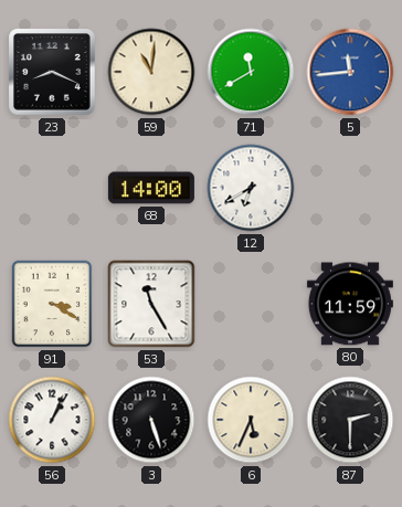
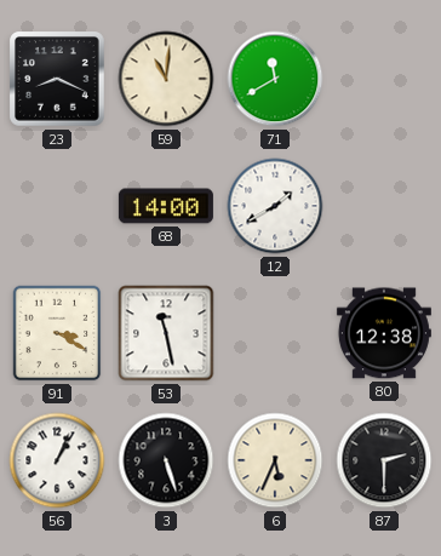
5: 11:44 -> none
12: 6:40 -> 1:40
53: 11:25 -> 11:28
80: 11:59 -> 12:38
